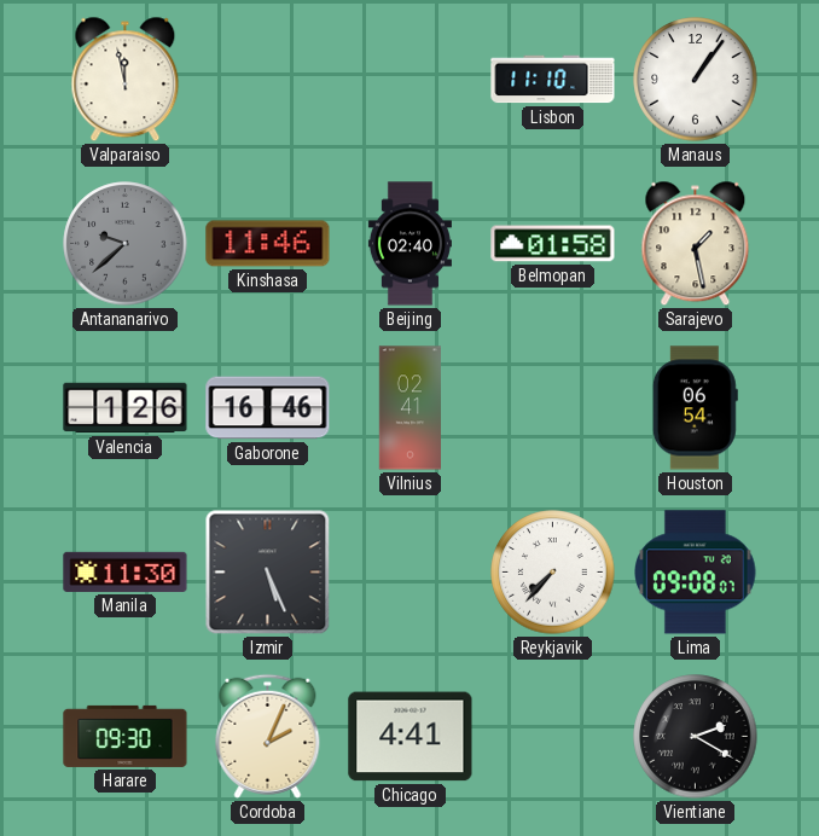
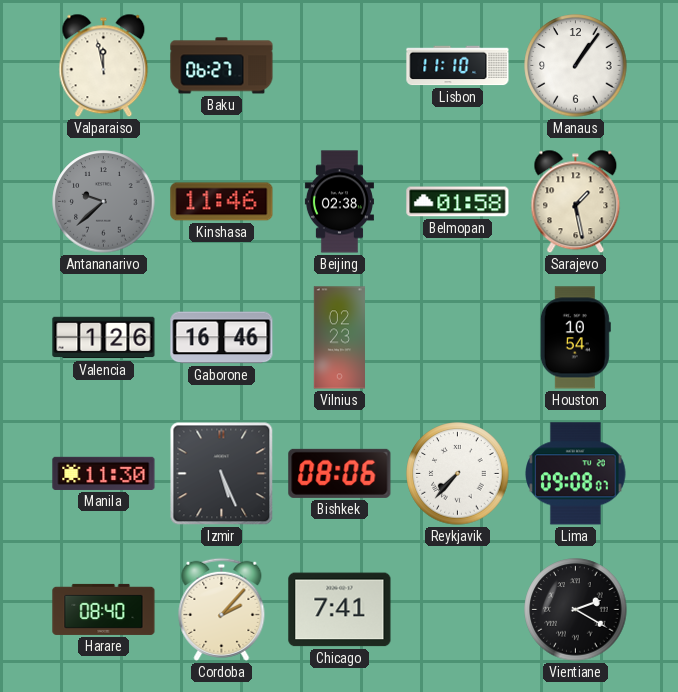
Baku: none -> 06:27
Beijing: 02:40 -> 02:38
Vilnius: 02:41 -> 02:23
Houston: 06:54 -> 10:54
Bishkek: none -> 08:06
Harare: 09:30 -> 08:40
Cordoba: 2:04 -> 2:07
Chicago: 4:41 -> 7:41
